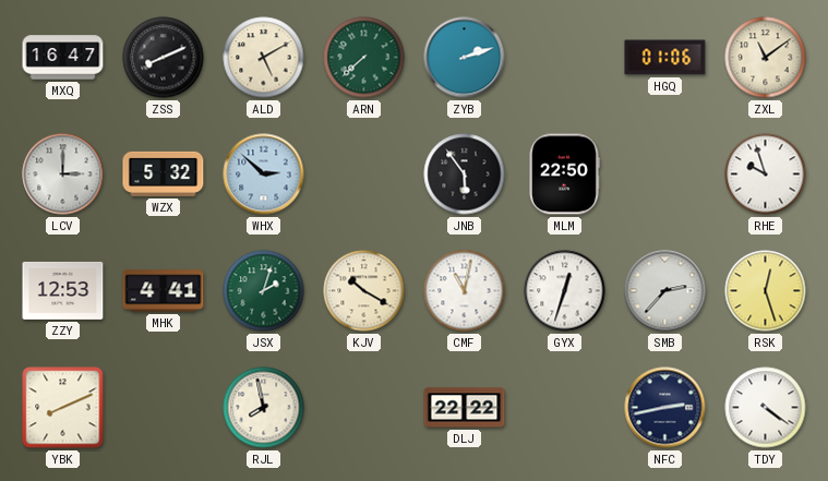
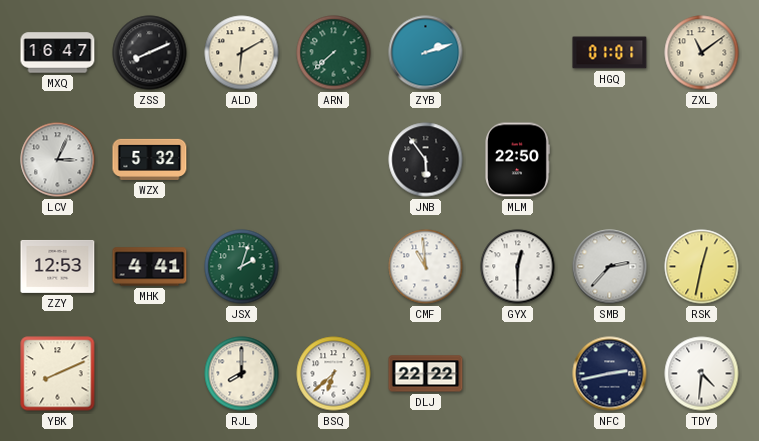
ALD: 5:10 -> 6:10
HGQ: 01:06 -> 01:01
LCV: 3:00 -> 3:04
WHX: 2:52 -> none
RHE: 9:57 -> none
KJV: 10:20 -> none
CMF: 11:02 -> 10:59
GYX: 12:33 -> 12:30
RSK: 12:27 -> 12:32
RJL: 7:58 -> 8:00
BSQ: none -> 6:38
TDY: 4:21 -> 4:31
